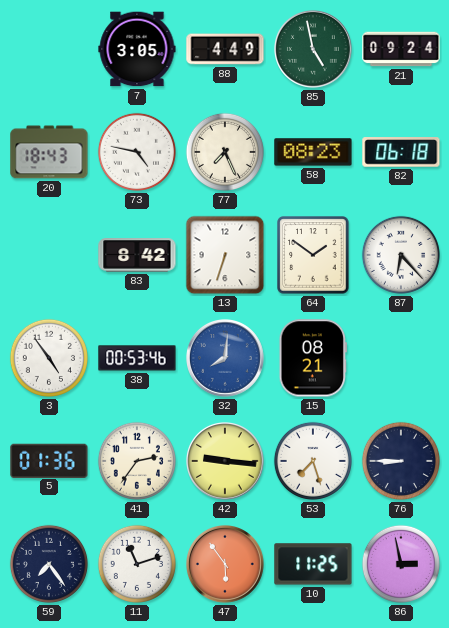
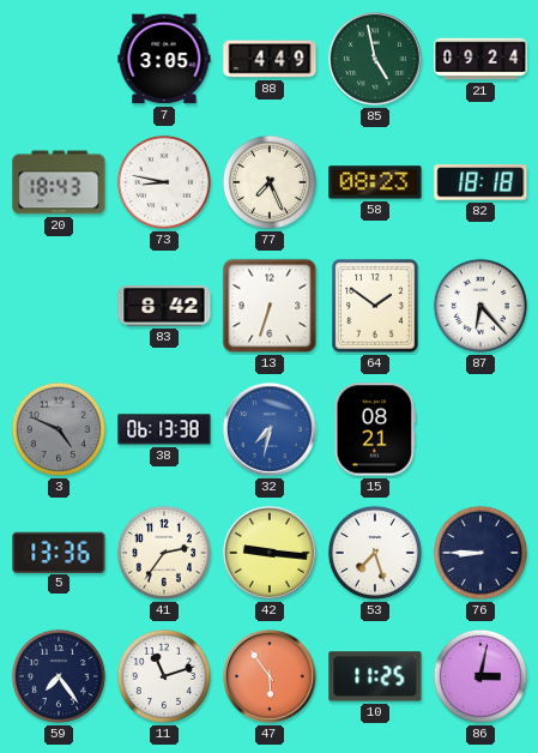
73: 4:47 -> 8:47
82: 06:18 -> 18:18
3: 4:54 -> 4:49
3 dial: white -> grey
38: 00:53 -> 06:13
32: 8:01 -> 7:32
5: 01:36 -> 13:36
86: 2:58 -> 3:02
